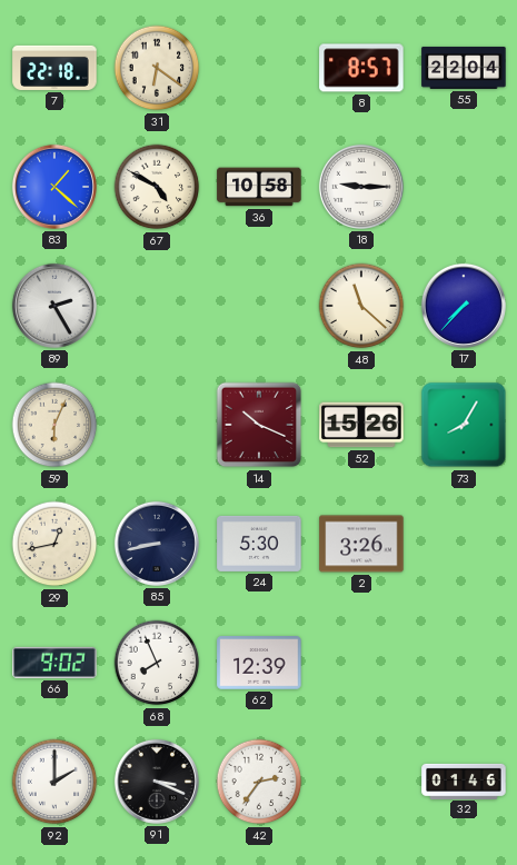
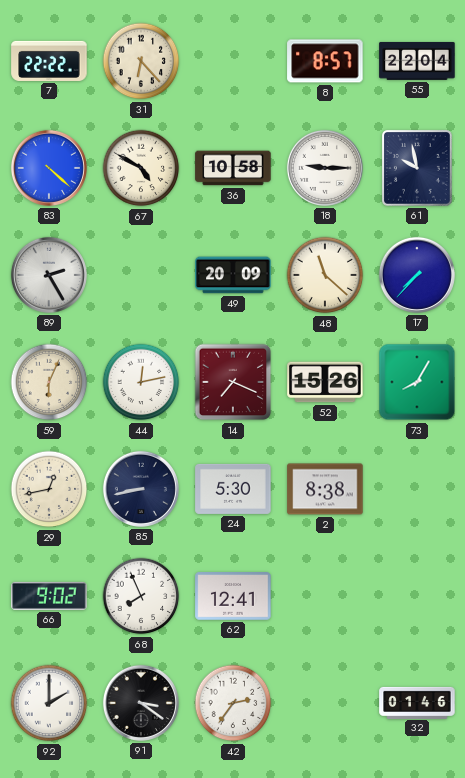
7: 22:18 -> 22:22
31: 6:21 -> 6:23
83: 1:22 -> 4:22
61: none -> 9:58
49: none -> 20:09
44: none -> 12:13
14: 10:19 -> 7:19
2: 3:26 -> 8:38
62: 12:39 -> 12:41
91: 3:19 -> 3:21
